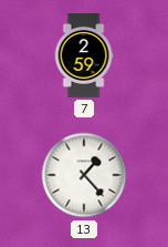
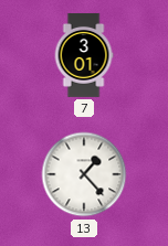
7: 2:59 -> 3:01
